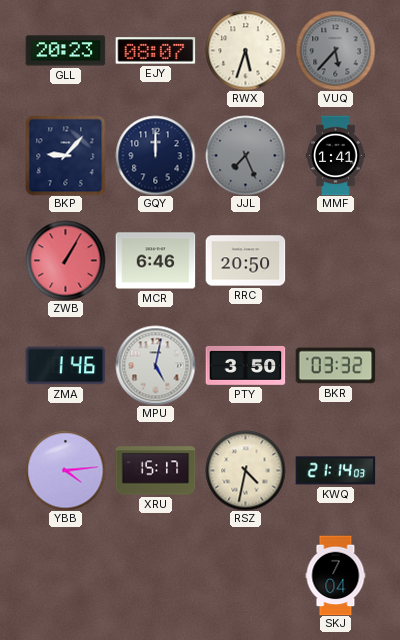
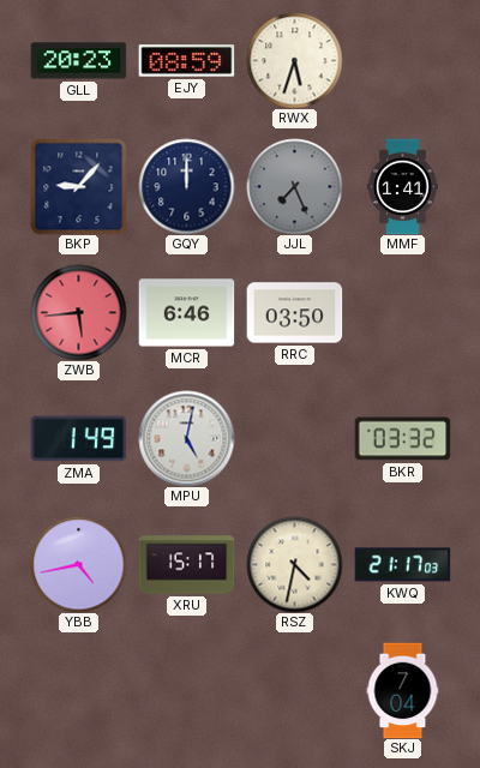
EJY: 08:07 -> 08:59
VUQ: 5:37 -> none
ZWB: 1:05 -> 5:44
RRC: 20:50 -> 03:50
ZMA: 1:46 -> 1:49
PTY: 3:50 -> none
YBB: 4:14 -> 4:43
KWQ: 21:14 -> 21:17
